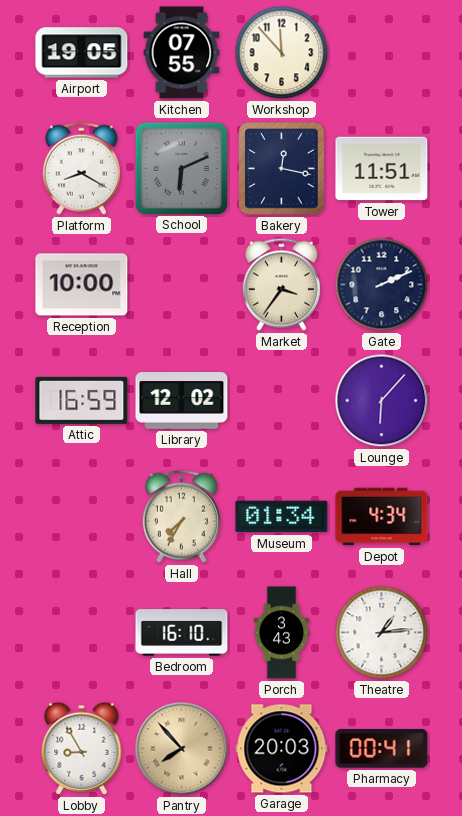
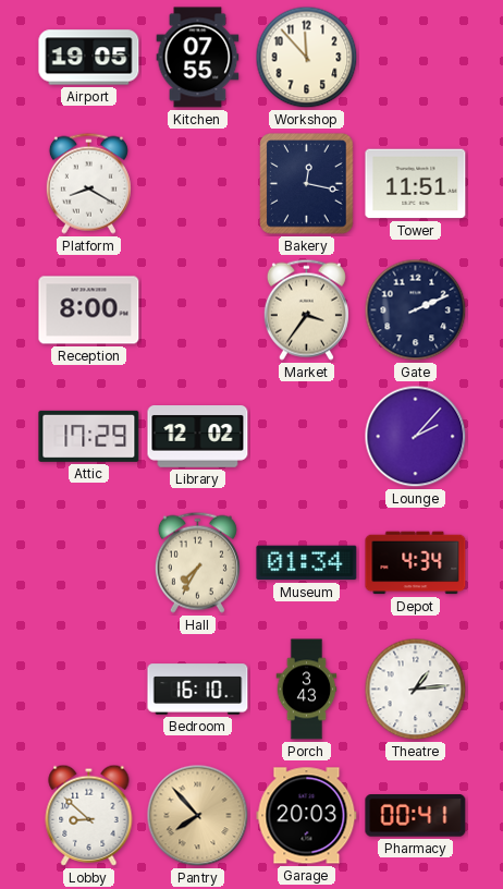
School: 6:11 -> none
Reception: 10:00 -> 8:00
Attic: 16:59 -> 17:29
Lounge: 6:07 -> 2:07
Lobby: 8:55 -> 8:52
